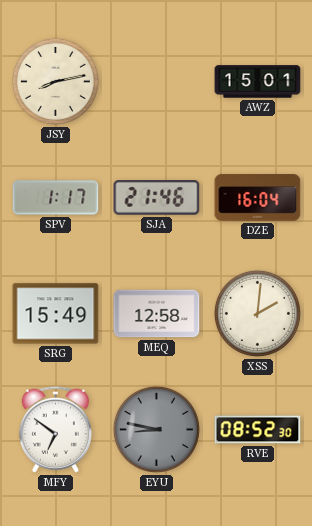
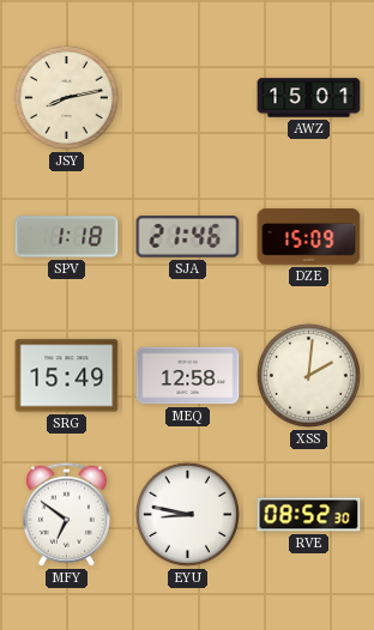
SPV: 1:17 -> 1:18
DZE: 16:04 -> 15:09
EYU dial: grey -> white
